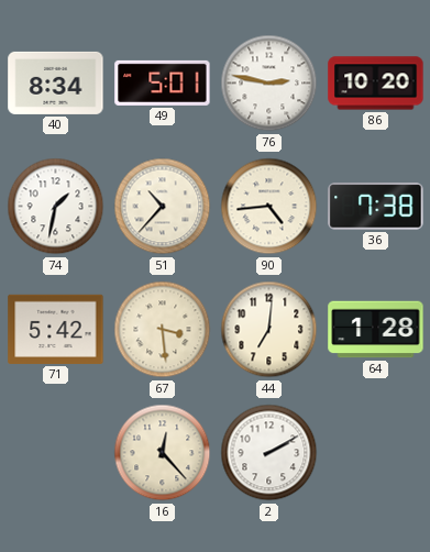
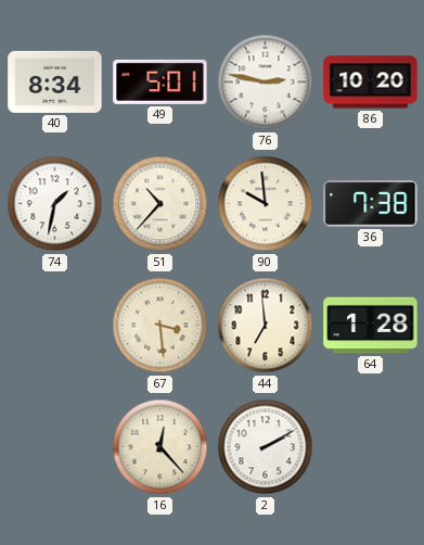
90: 4:44 -> 9:59
71: 5:42 -> none
44: 7:01 -> 6:59
